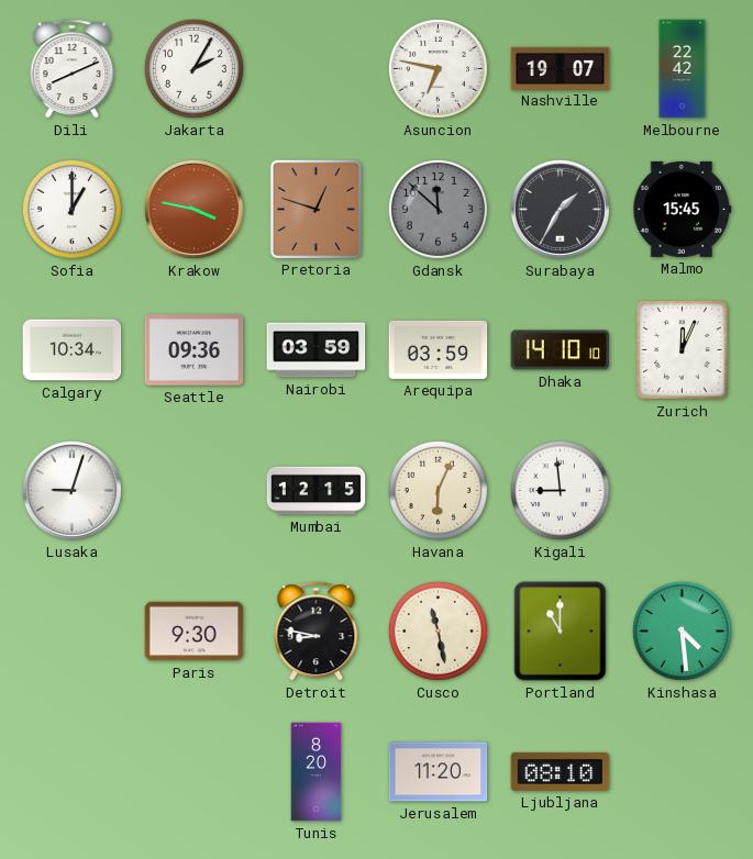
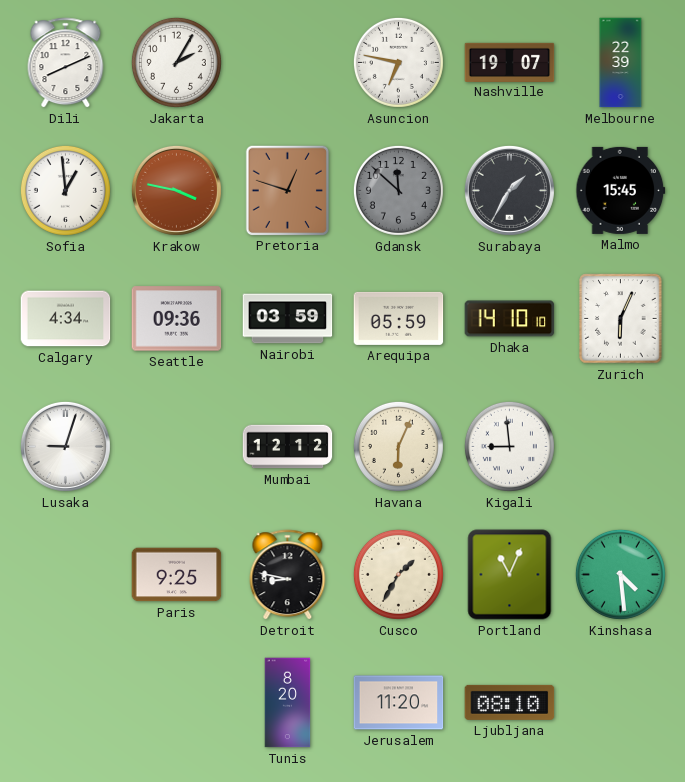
Melbourne: 22:42 -> 22:39
Sofia: 1:00 -> 12:59
Calgary: 10:34 -> 4:34
Arequipa: 03:59 -> 05:59
Zurich: 12:04 -> 6:04
Mumbai: 12:15 -> 12:12
Paris: 9:30 -> 9:25
Cusco: 11:28 -> 1:35
Portland: 11:00 -> 11:04
